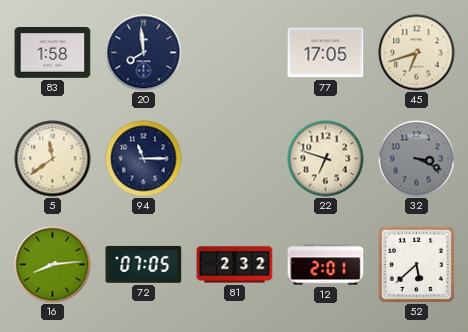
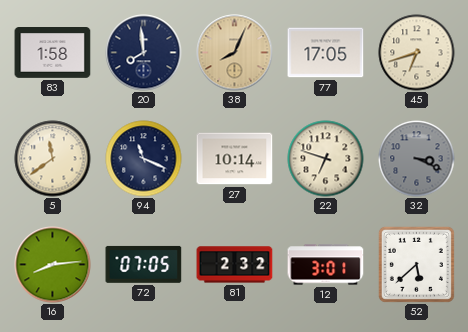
38: none -> 8:04
94: 11:15 -> 11:19
27: none -> 10:14
12: 2:01 -> 3:01
